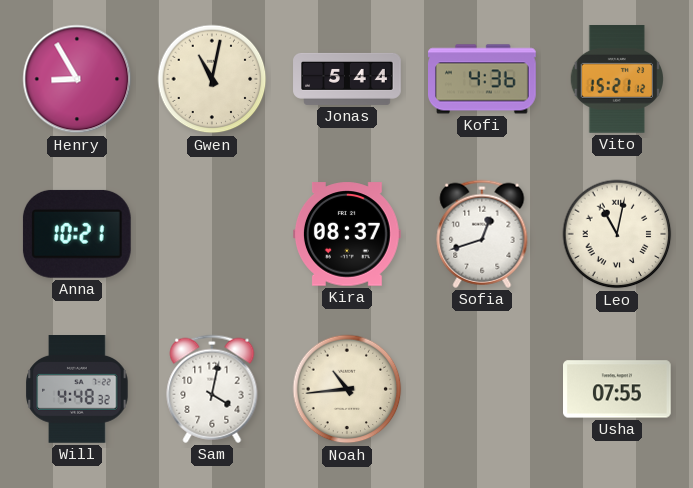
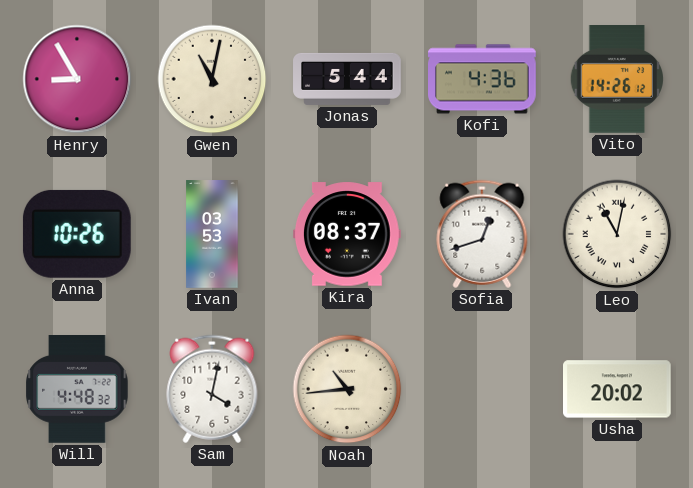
Vito: 15:21 -> 14:26
Anna: 10:21 -> 10:26
Ivan: none -> 03:53
Usha: 07:55 -> 20:02
